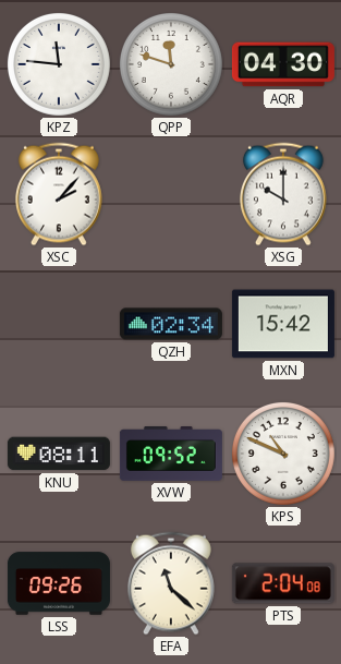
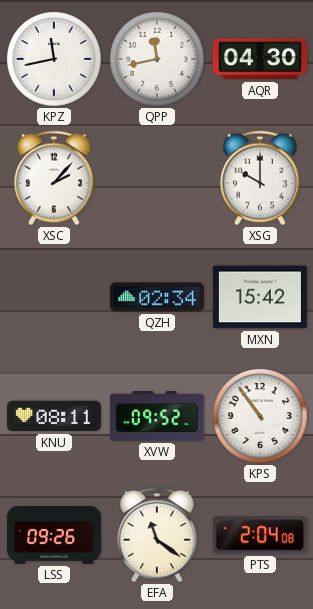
KPZ: 11:46 -> 11:43
QPP: 11:48 -> 11:43
KPS: 10:49 -> 10:54
EFA: 11:22 -> 11:21
